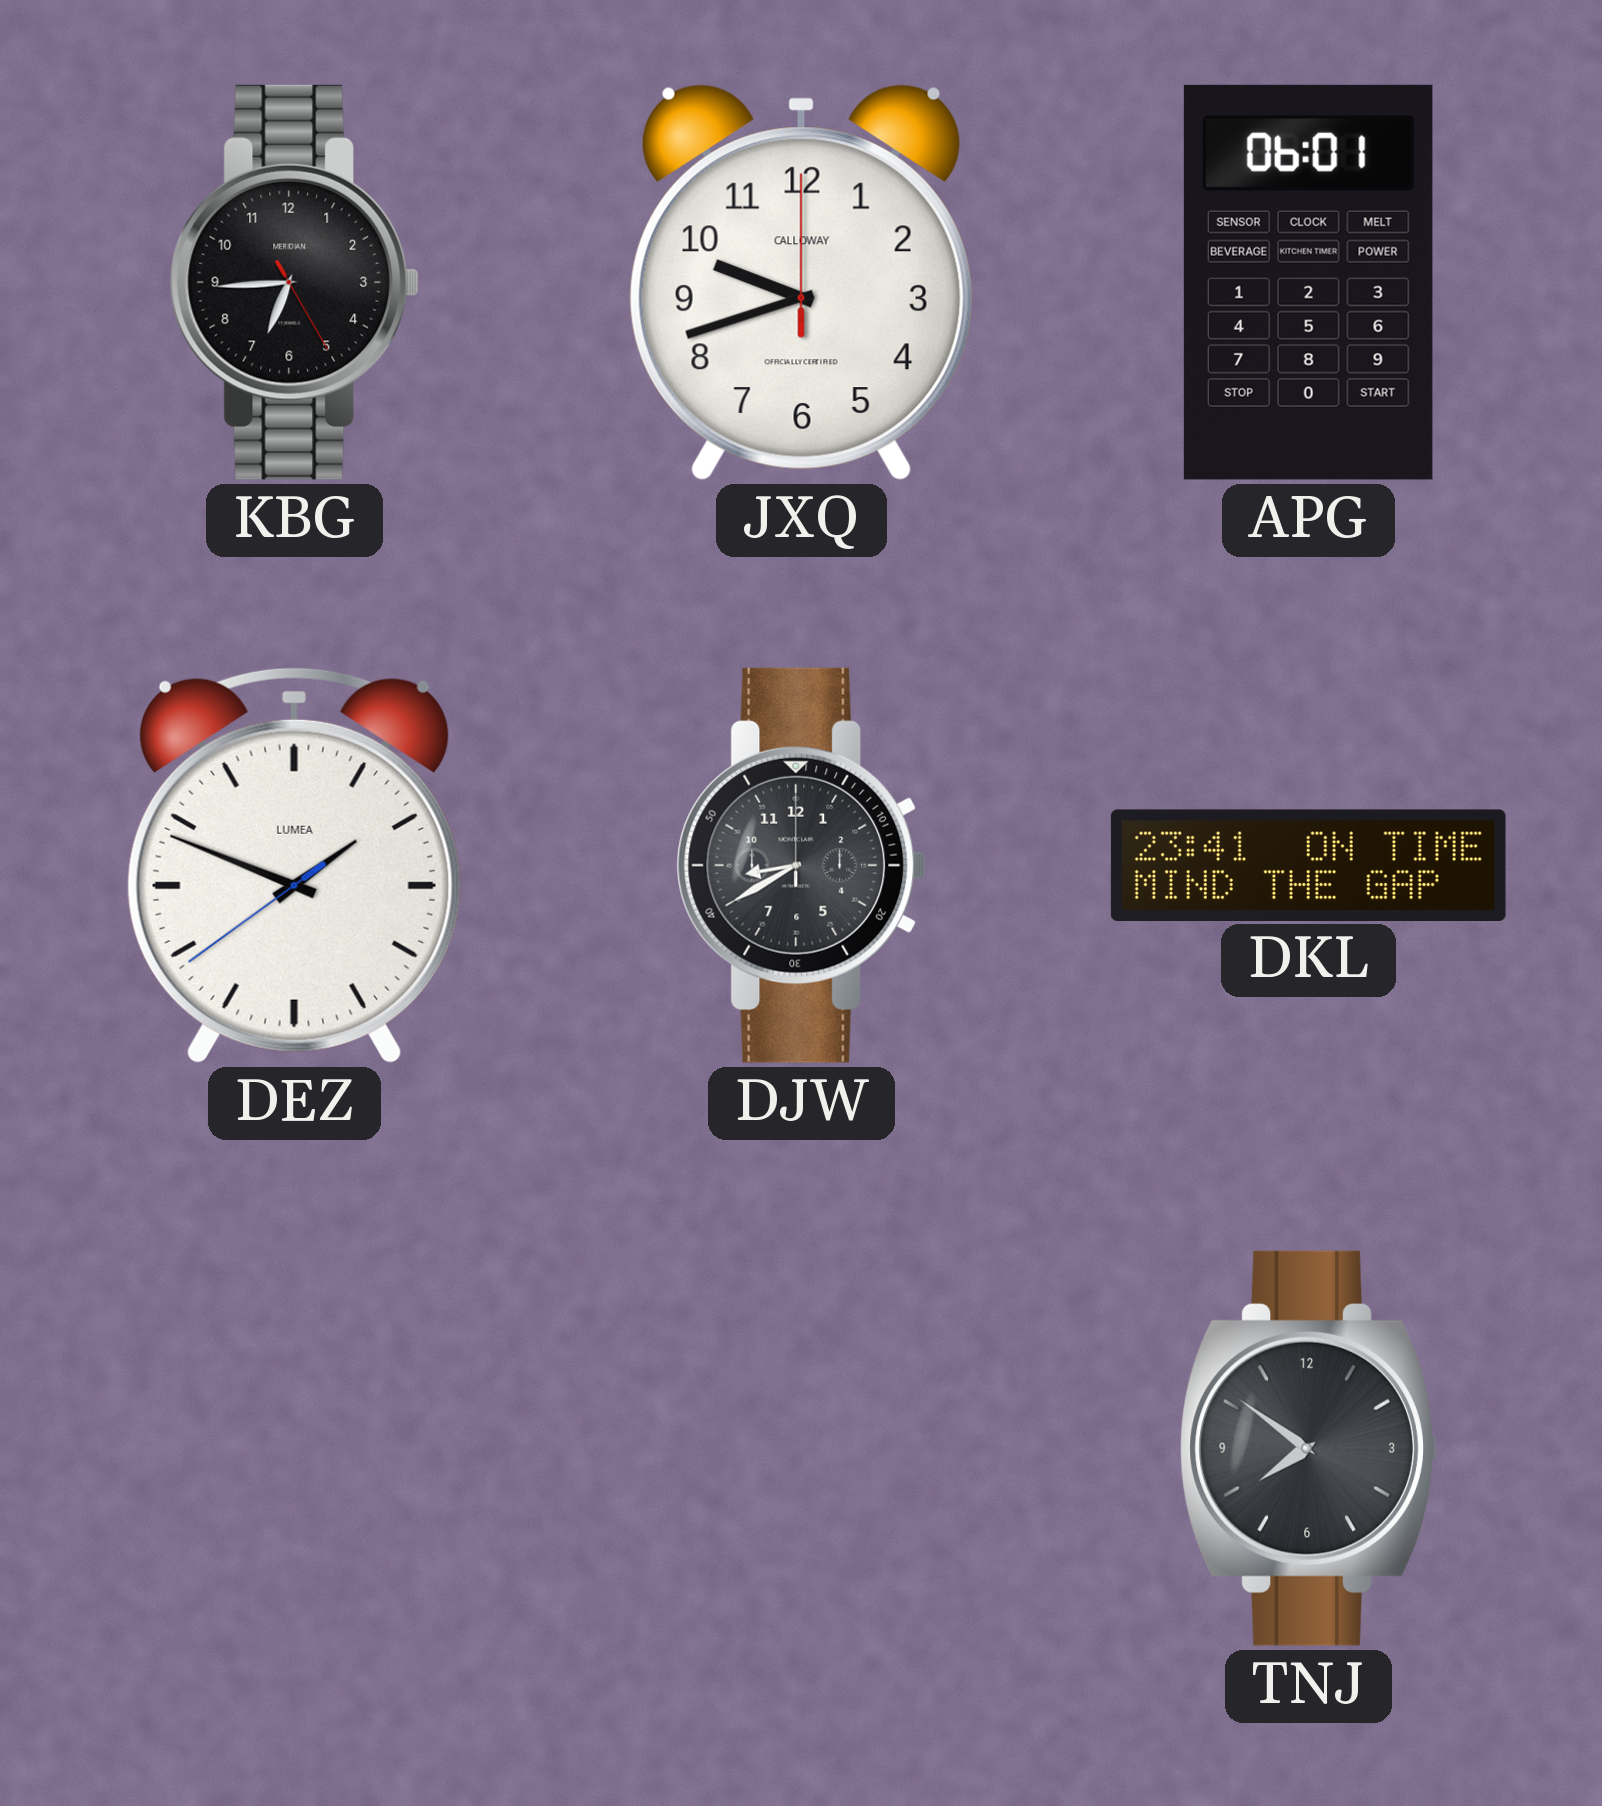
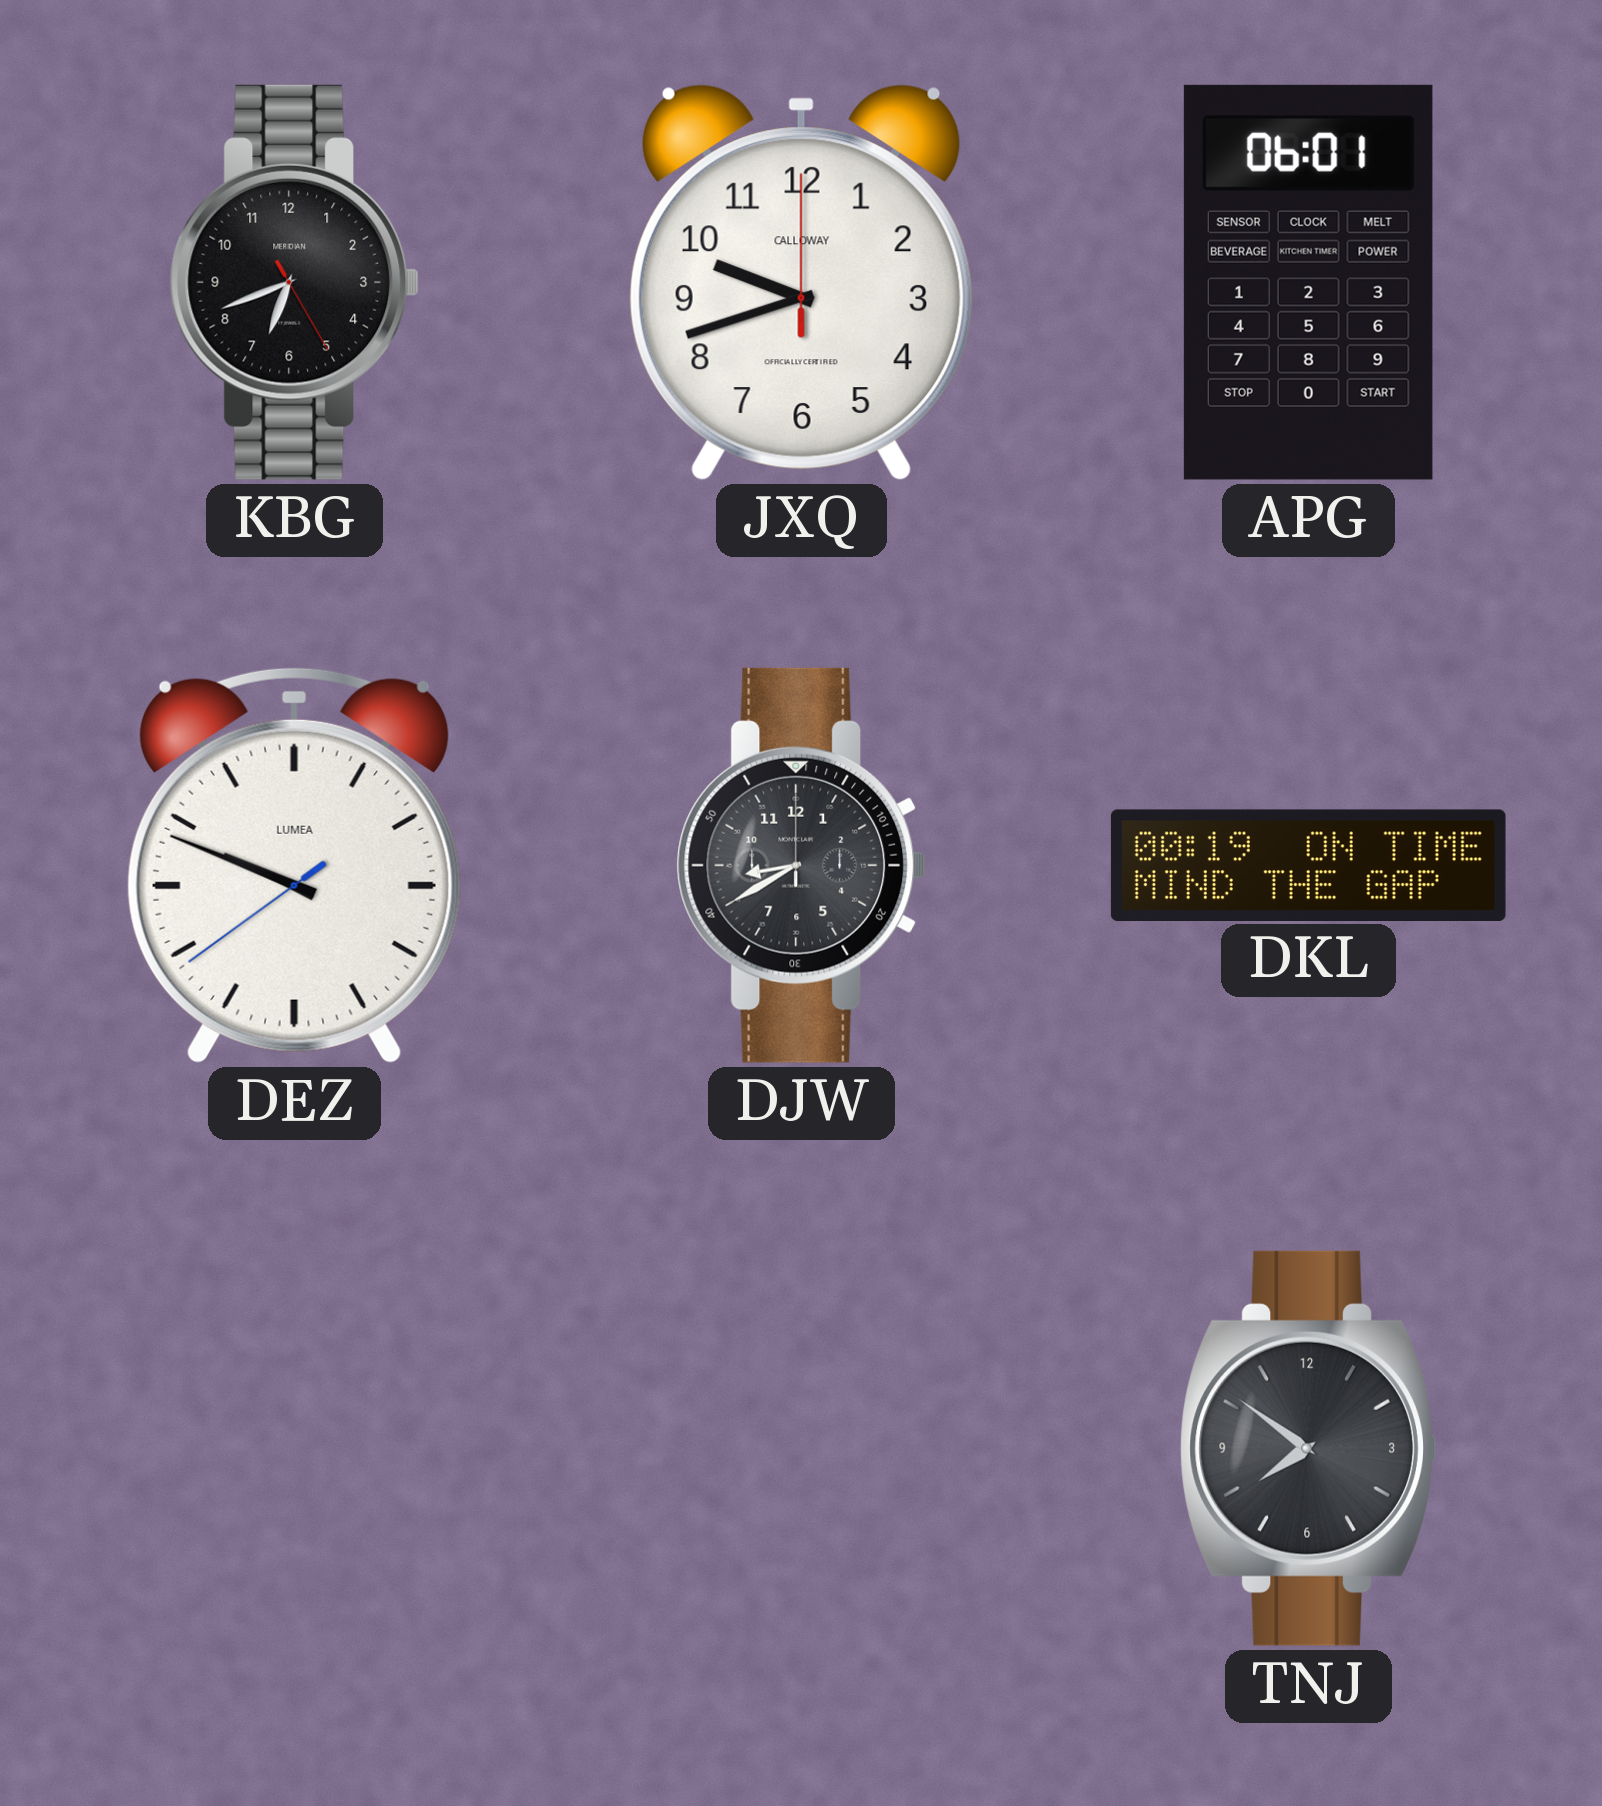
KBG: 6:44 -> 6:41
DEZ: 1:48 -> 9:48
DKL: 23:41 -> 00:19
